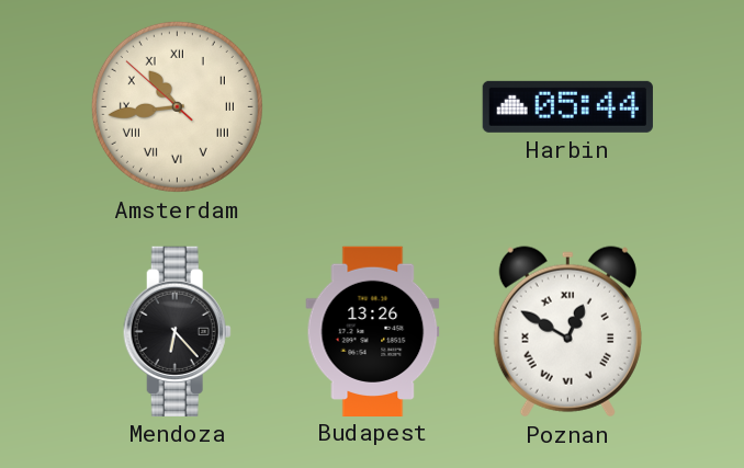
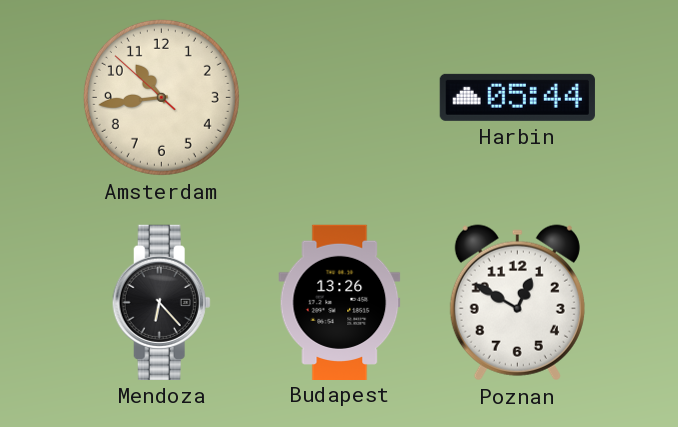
Amsterdam numerals: Roman -> Arabic
Poznan numerals: Roman -> Arabic
